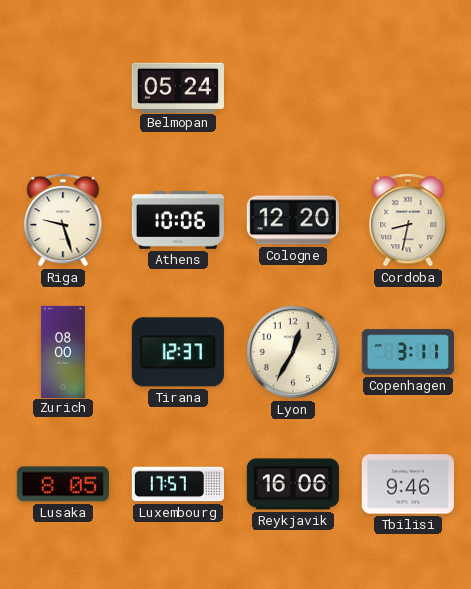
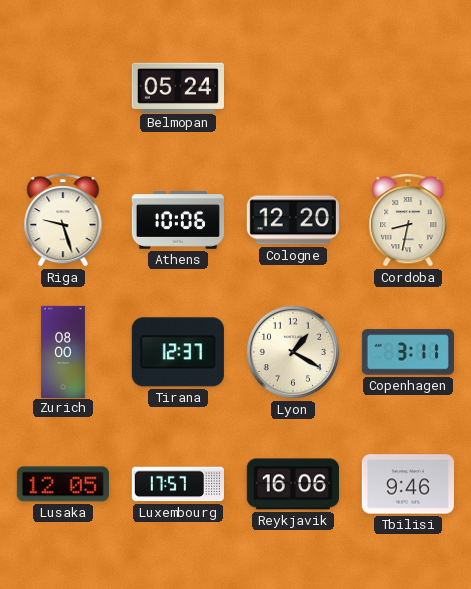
Lyon: 12:35 -> 1:20
Lusaka: 8:05 -> 12:05
